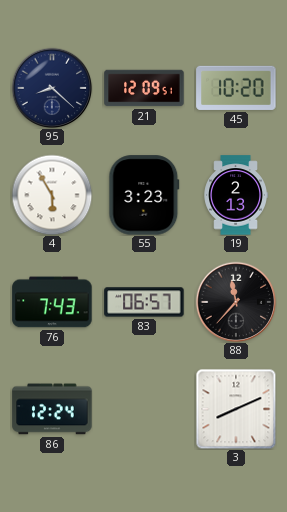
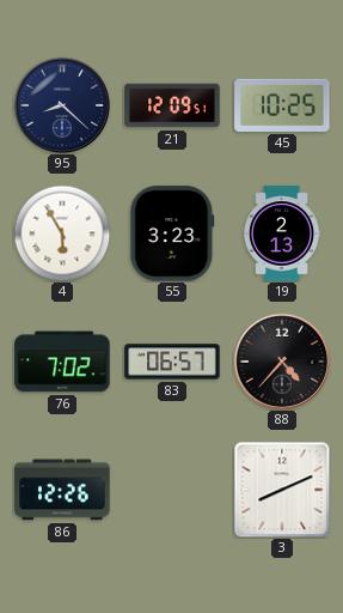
45: 10:20 -> 10:25
76: 7:43 -> 7:02
88: 11:37 -> 4:37
86: 12:24 -> 12:26
